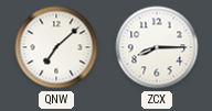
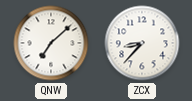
ZCX: 8:15 -> 8:37
